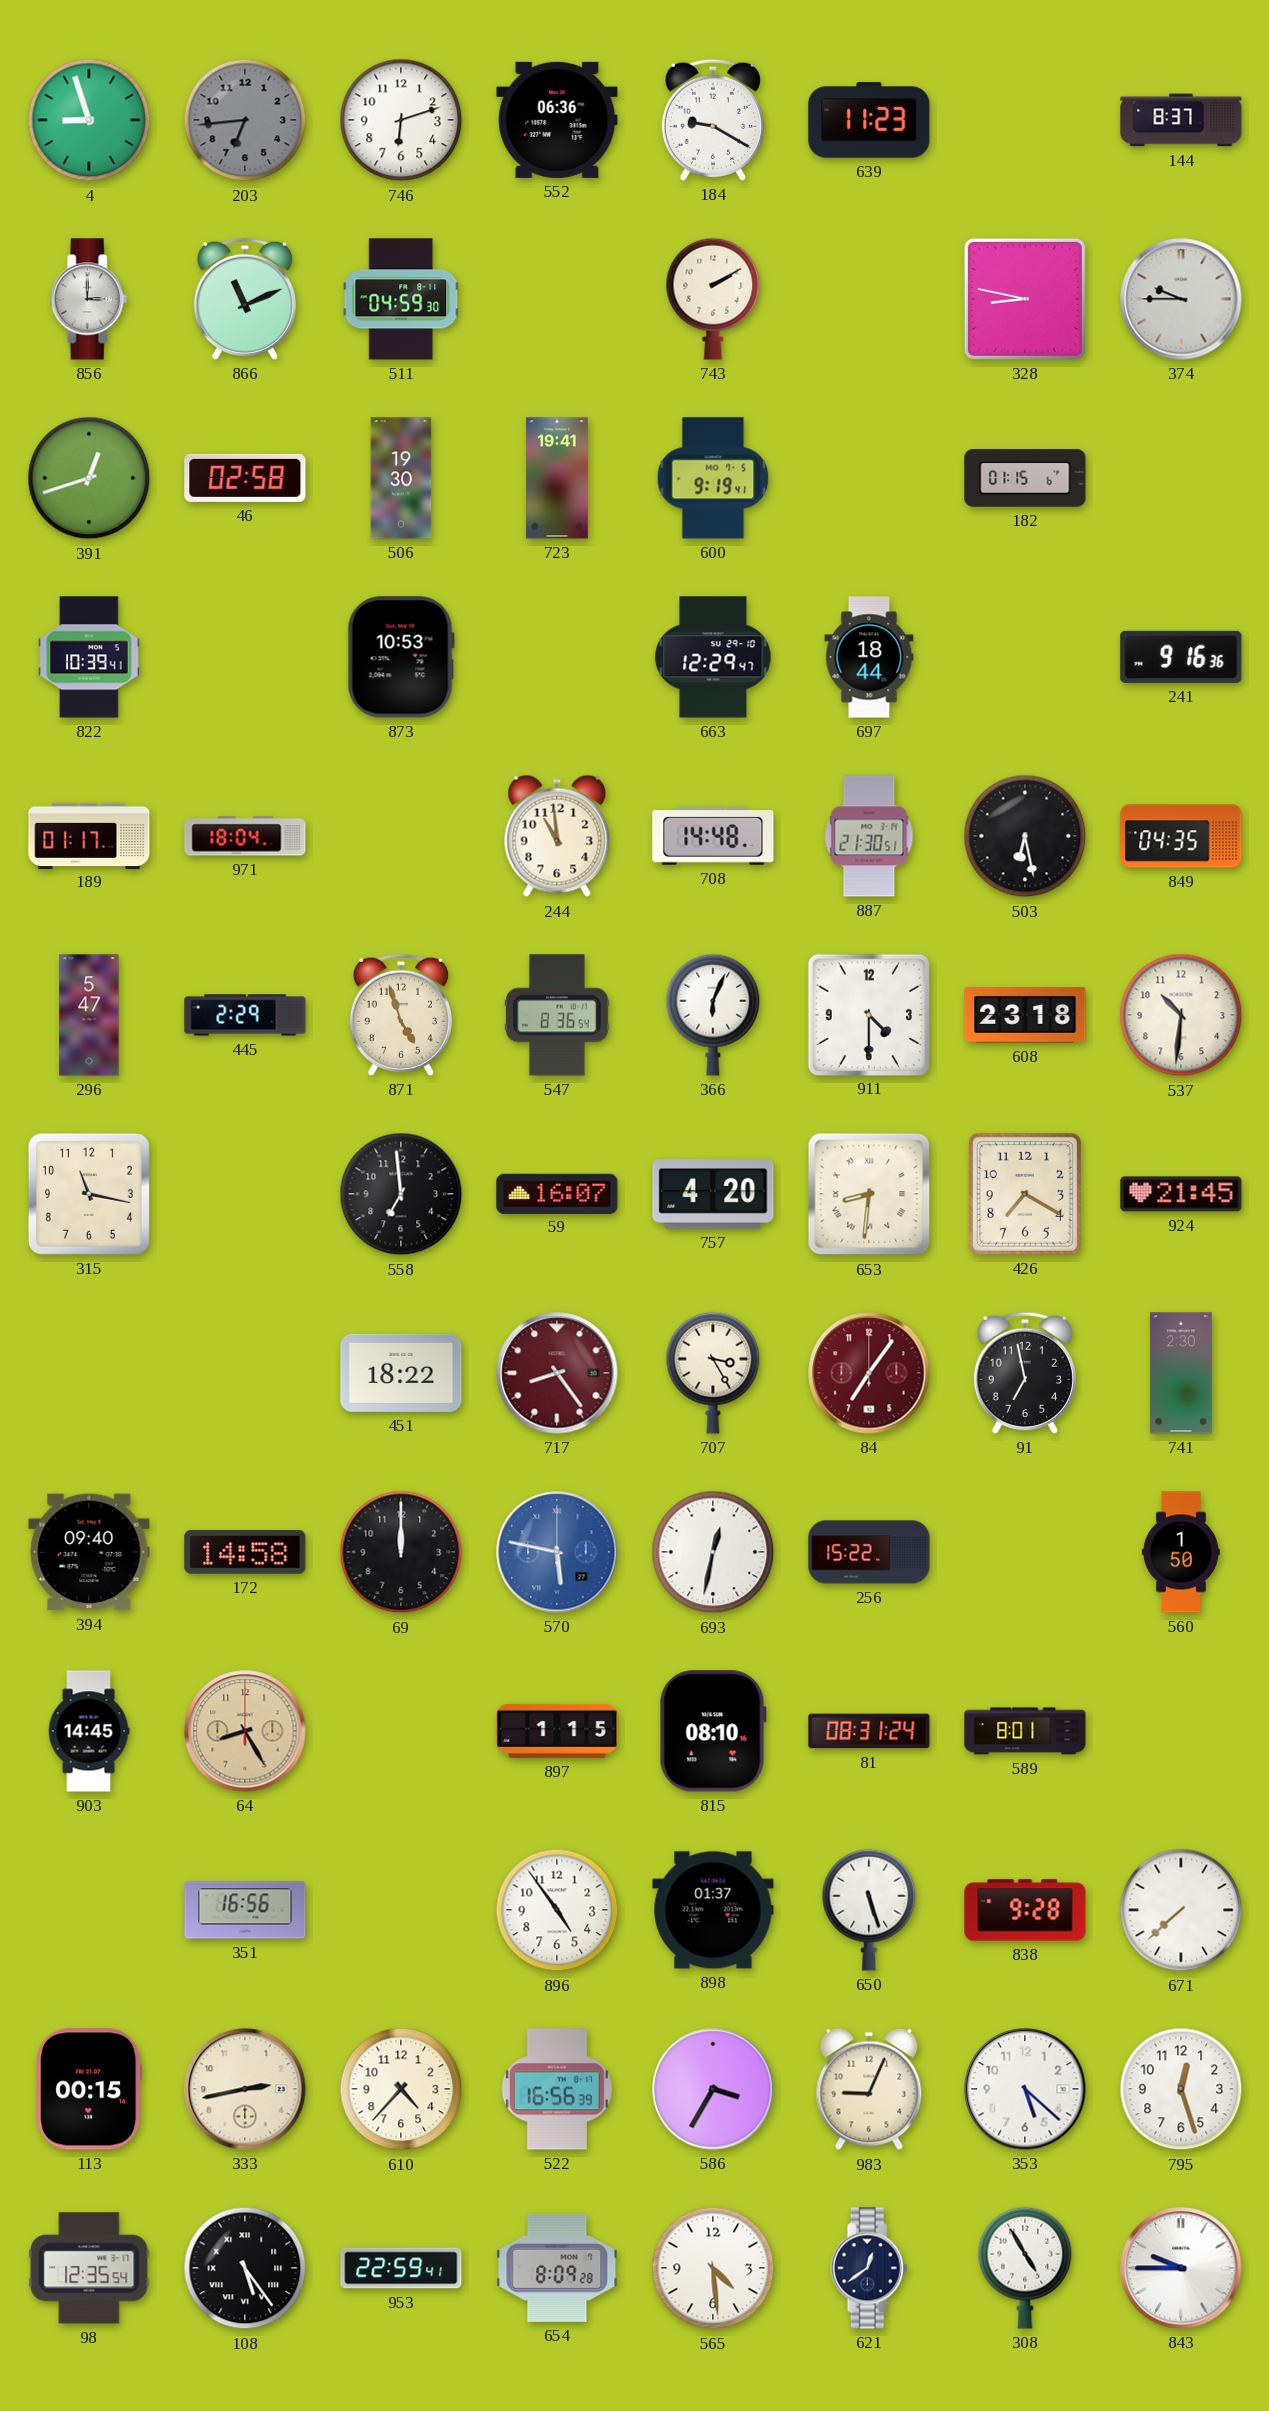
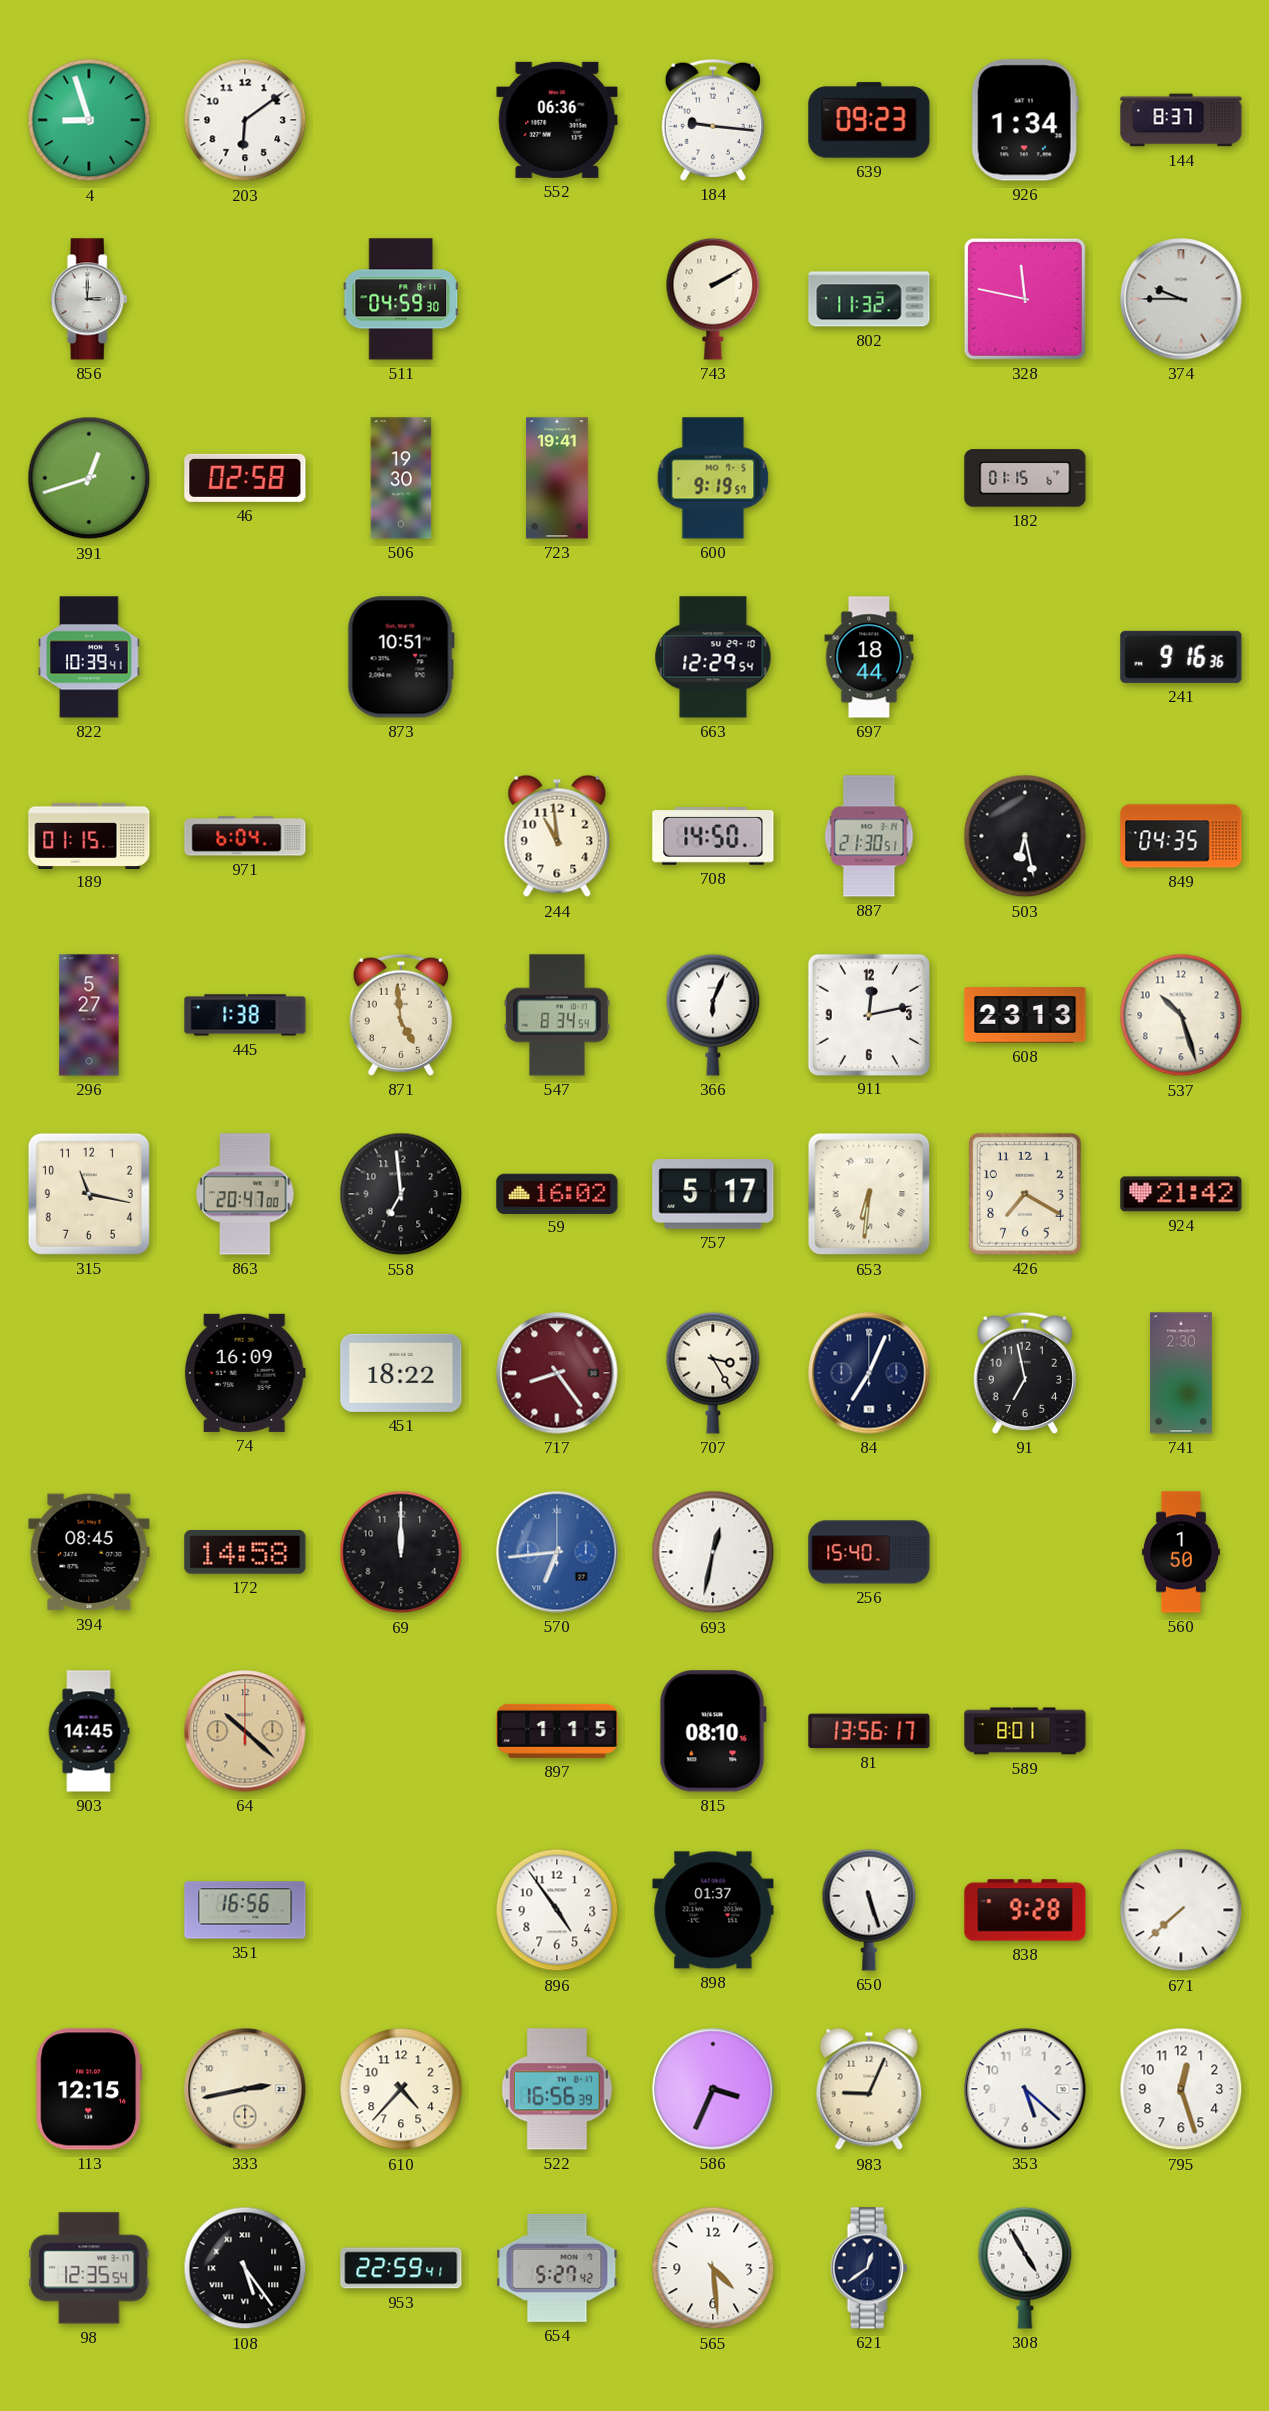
203: 6:44 -> 6:09
203 dial: grey -> white
746: 6:12 -> none
184: 9:20 -> 9:16
639: 11:23 -> 09:23
926: none -> 1:34
866: 11:11 -> none
802: none -> 11:32
328: 8:47 -> 11:47
600: 9:19:41 -> 9:19:57
873: 10:53 -> 10:51
663: 12:29:47 -> 12:29:54
189: 01:17 -> 01:15
971: 18:04 -> 6:04
708: 14:48 -> 14:50
296: 5:47 -> 5:27
445: 2:29 -> 1:38
871: 4:57 -> 4:59
547: 8:36 -> 8:34
911: 4:30 -> 12:13
608: 23:18 -> 23:13
537: 10:31 -> 10:27
863: none -> 20:47
59: 16:07 -> 16:02
757: 4:20 -> 5:17
653: 8:31 -> 6:31
924: 21:45 -> 21:42
74: none -> 16:09
84: 7:06 -> 7:04
84 dial: burgundy -> navy
394: 09:40 -> 08:45
570: 5:47 -> 6:44
256: 15:22 -> 15:40
64: 8:25 -> 10:22
81: 08:31 -> 13:56
113: 00:15 -> 12:15
586: 3:35 -> 3:34
654: 8:09 -> 5:27
843: 9:45 -> none
